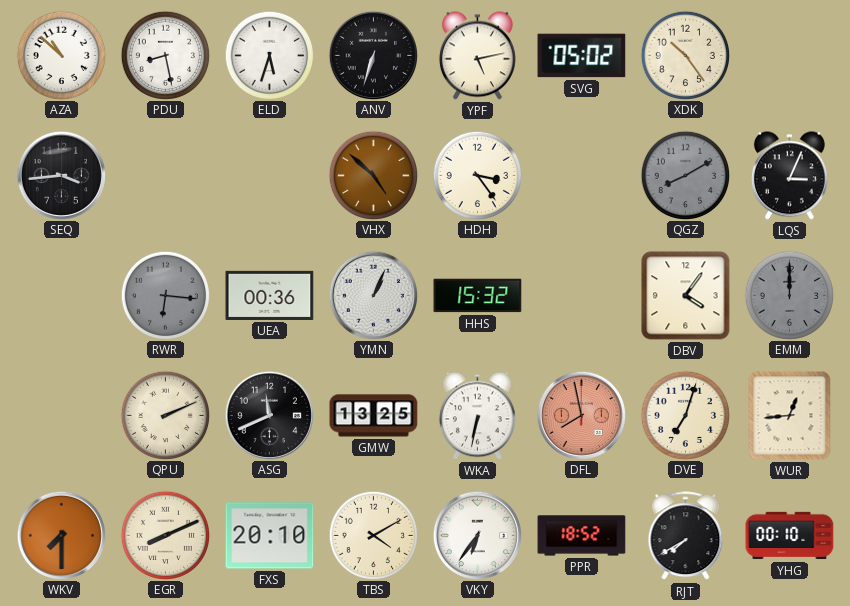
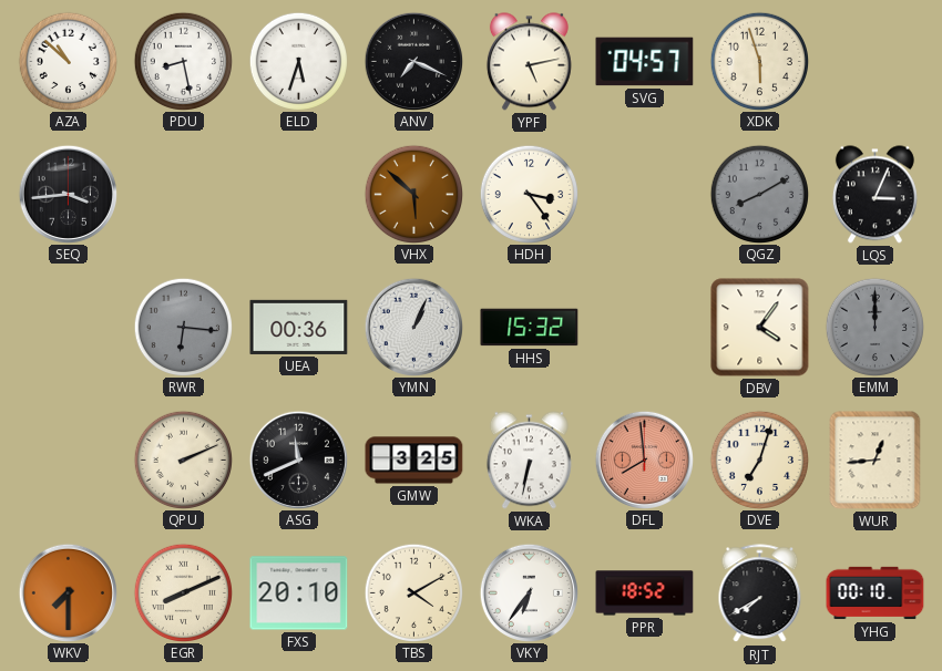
ANV: 6:33 -> 7:19
SVG: 05:02 -> 04:57
XDK: 10:24 -> 5:57
VHX: 4:52 -> 5:52
GMW: 13:25 -> 3:25
DFL: 7:58 -> 7:59
